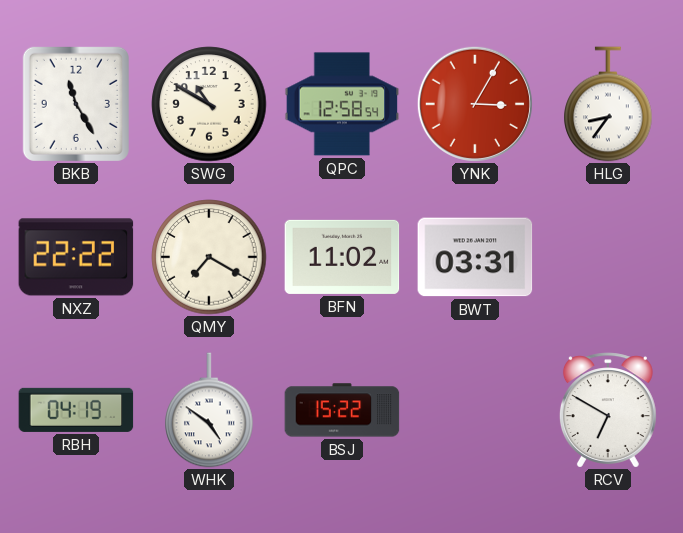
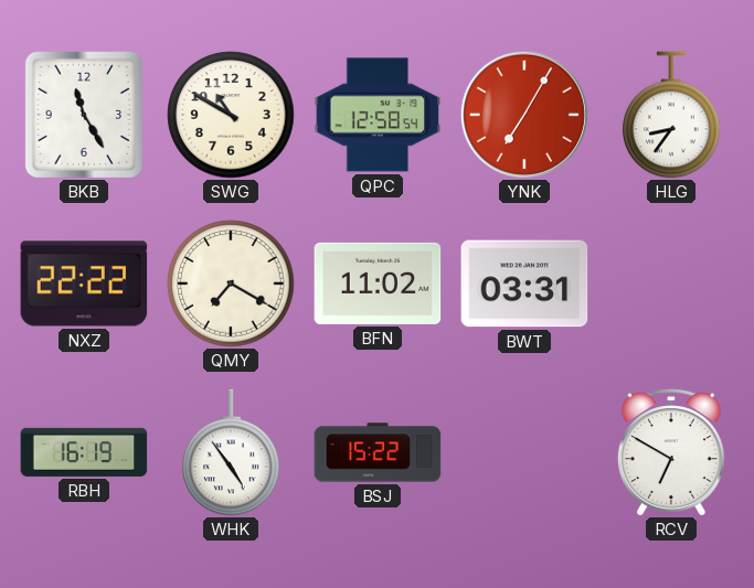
YNK: 3:05 -> 7:05
RBH: 04:19 -> 16:19
WHK: 4:51 -> 4:54
